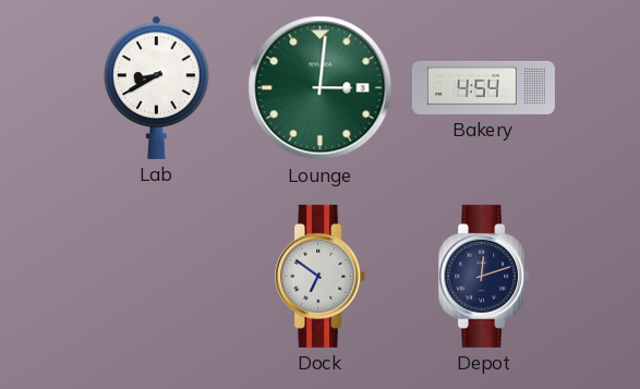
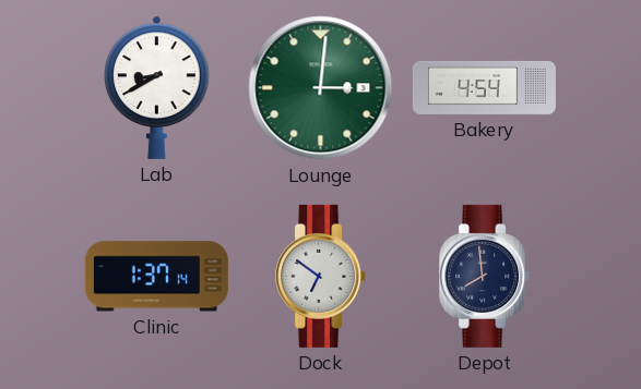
Clinic: none -> 1:37
Depot: 12:12 -> 7:59
